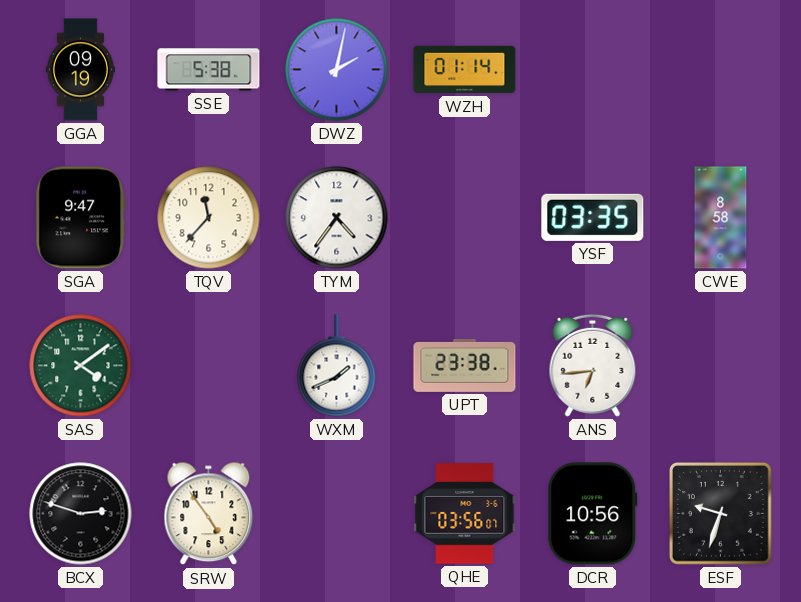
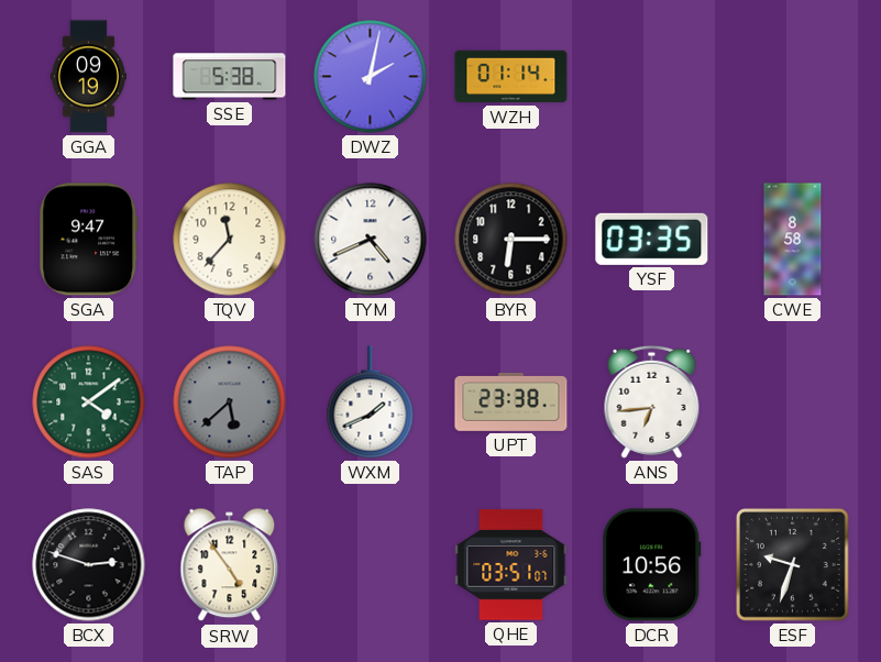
TYM: 4:36 -> 4:41
BYR: none -> 6:15
TAP: none -> 5:38
QHE: 03:56 -> 03:51
